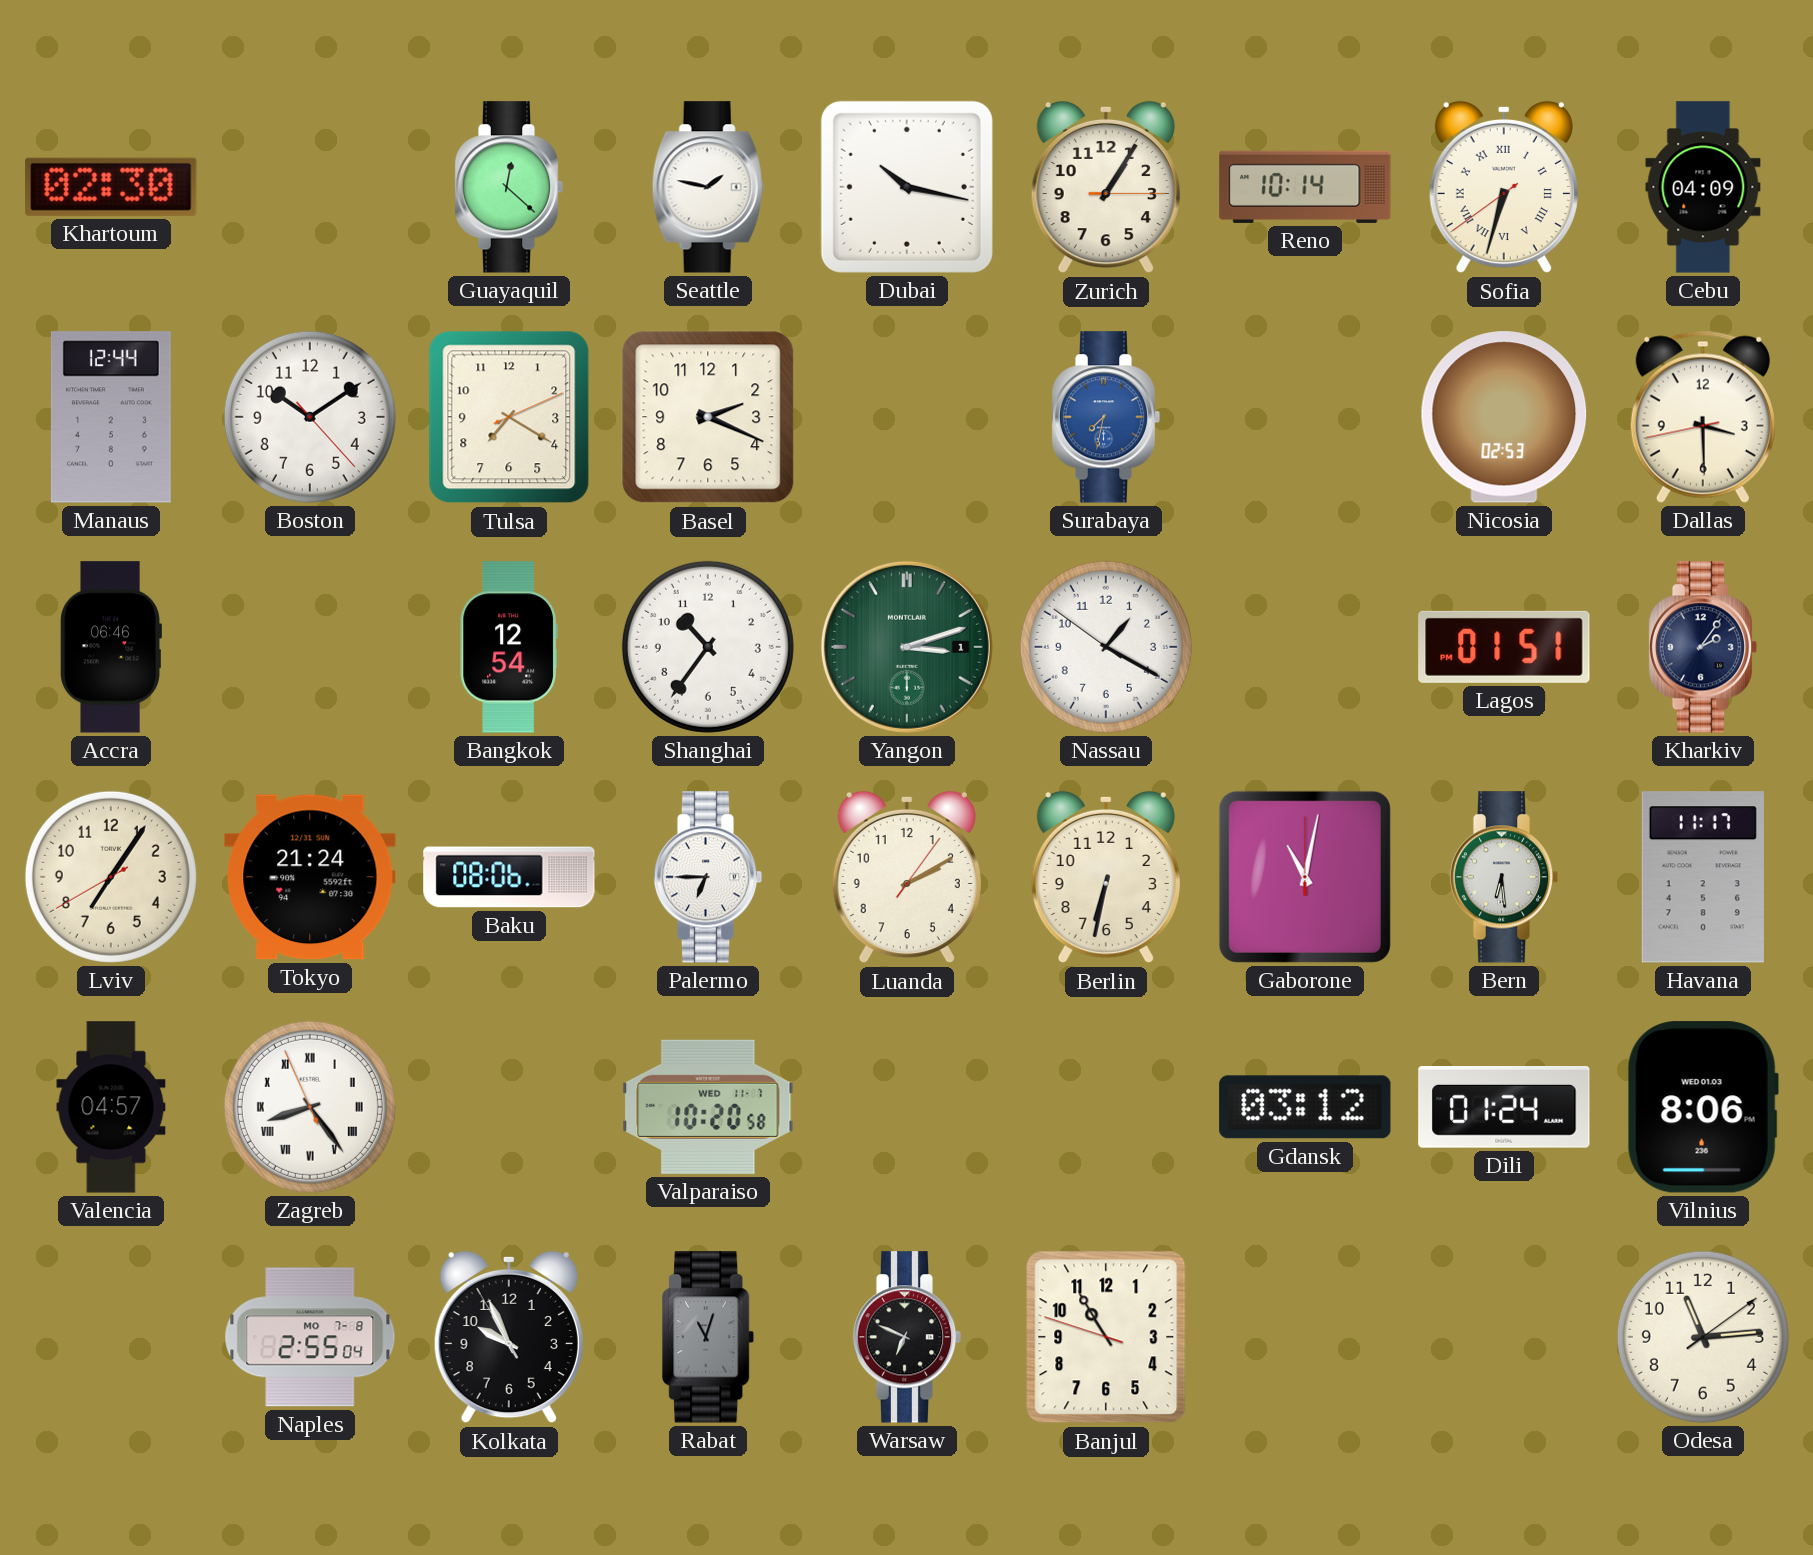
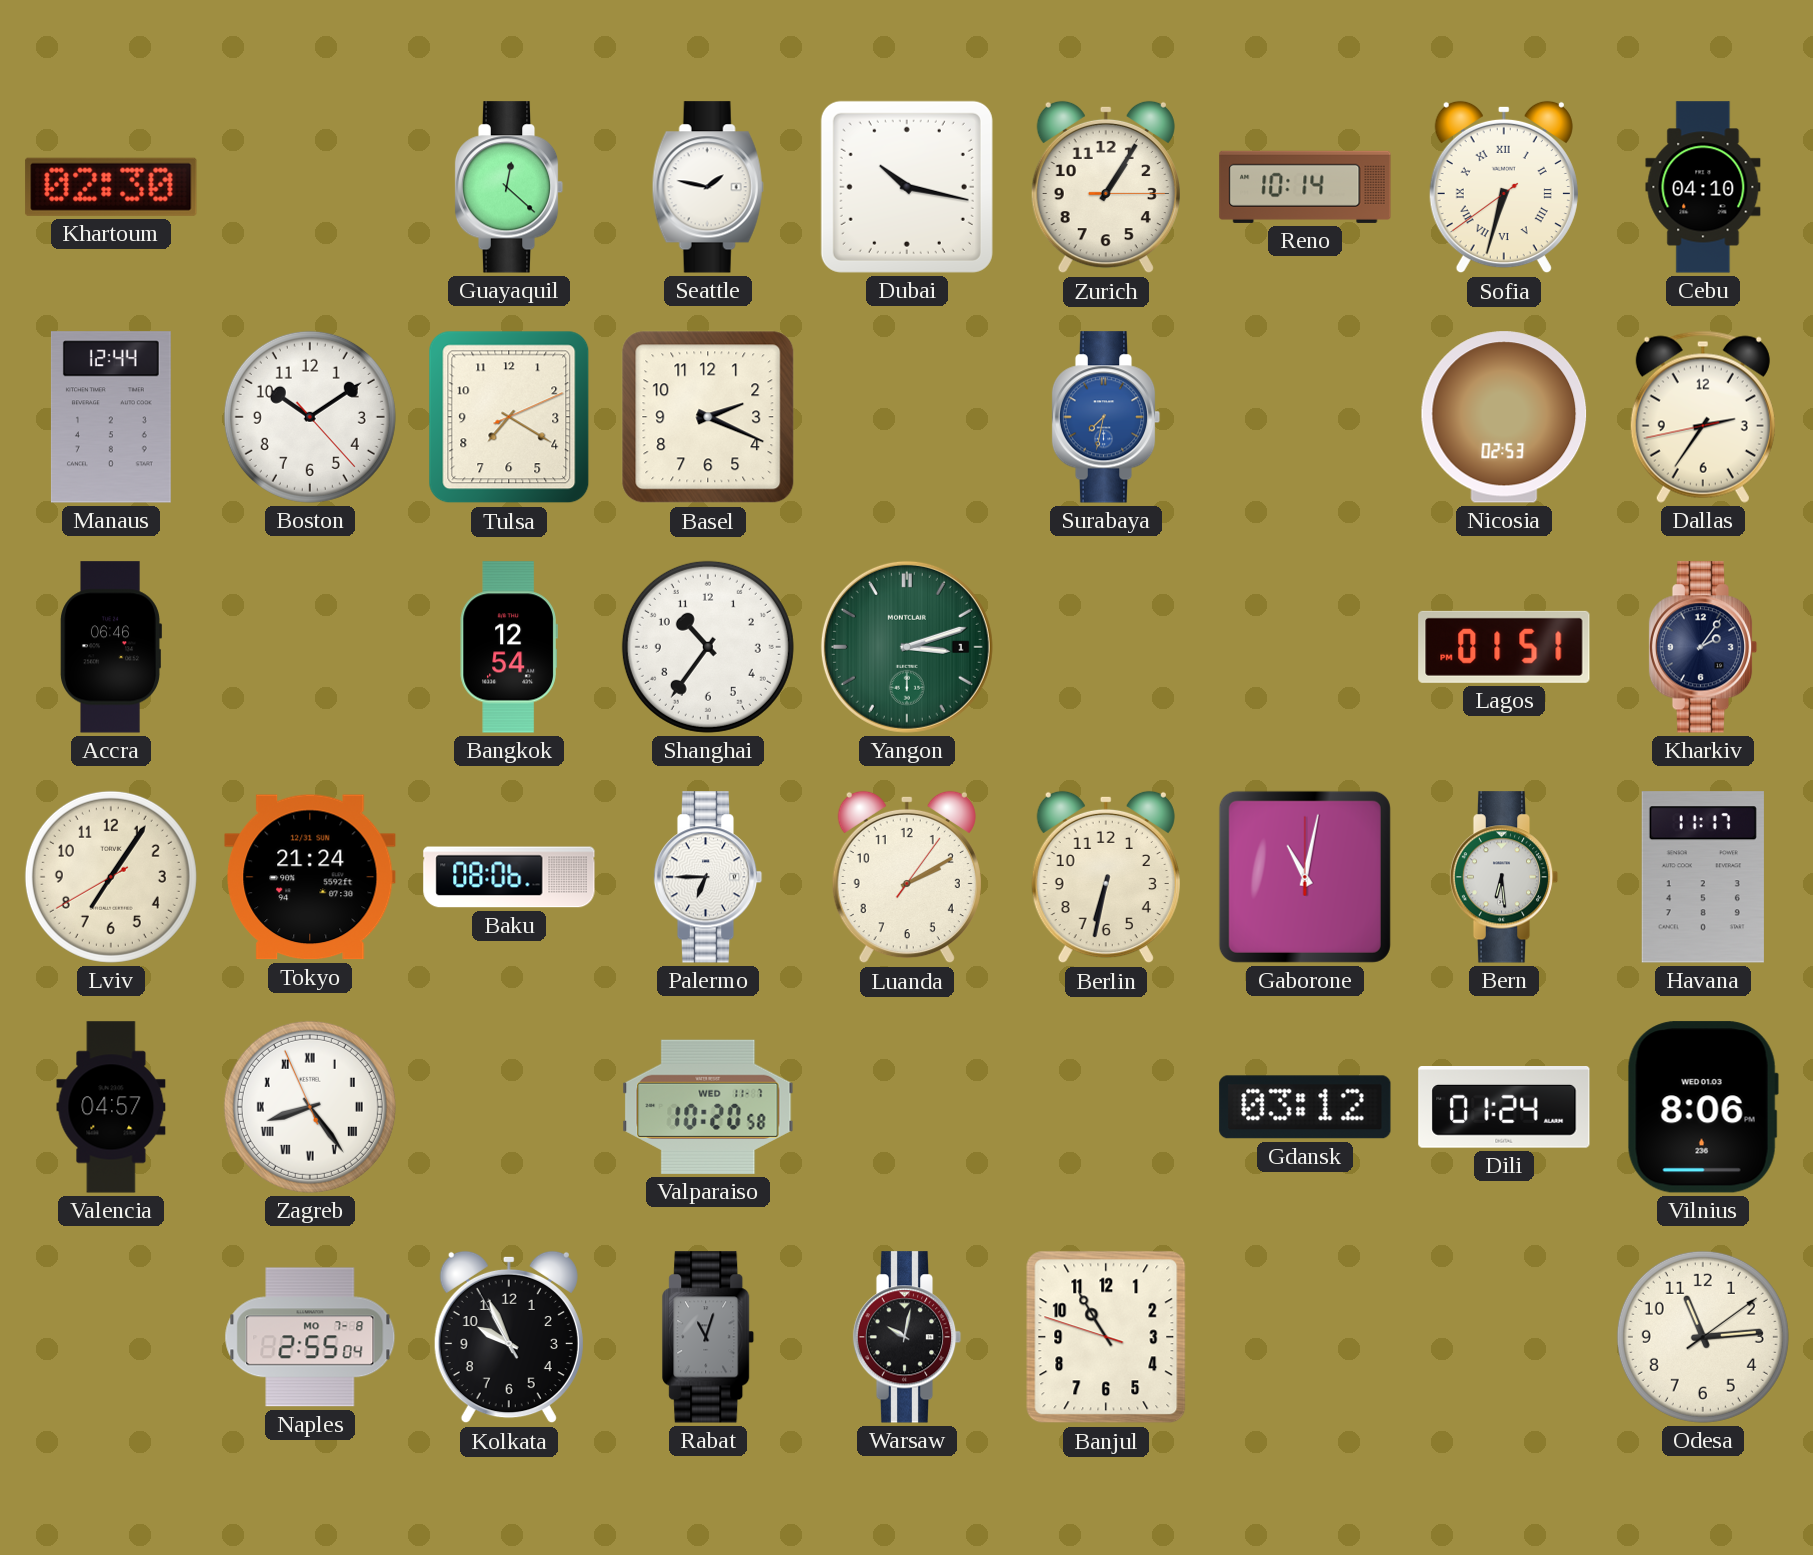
Cebu: 04:09 -> 04:10
Dallas: 3:29 -> 2:35
Nassau: 1:19 -> none
Warsaw: 6:49 -> 10:02
